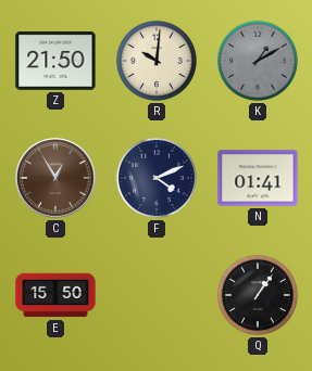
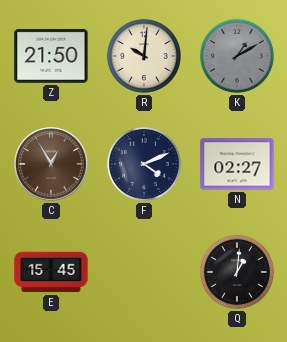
N: 01:41 -> 02:27
E: 15:50 -> 15:45
Q: 1:06 -> 1:01
